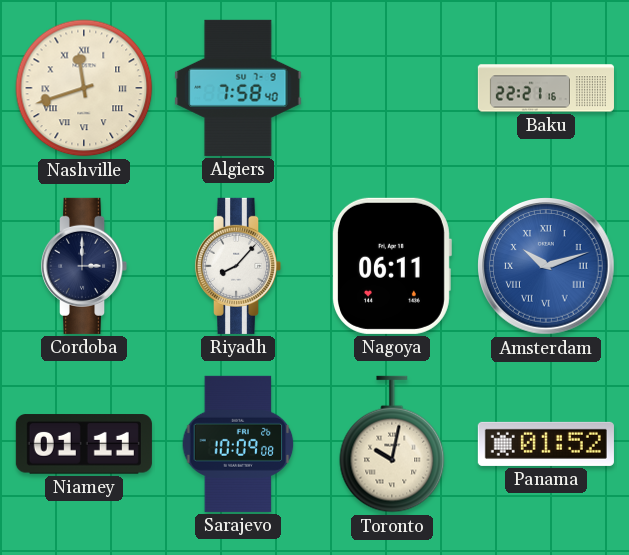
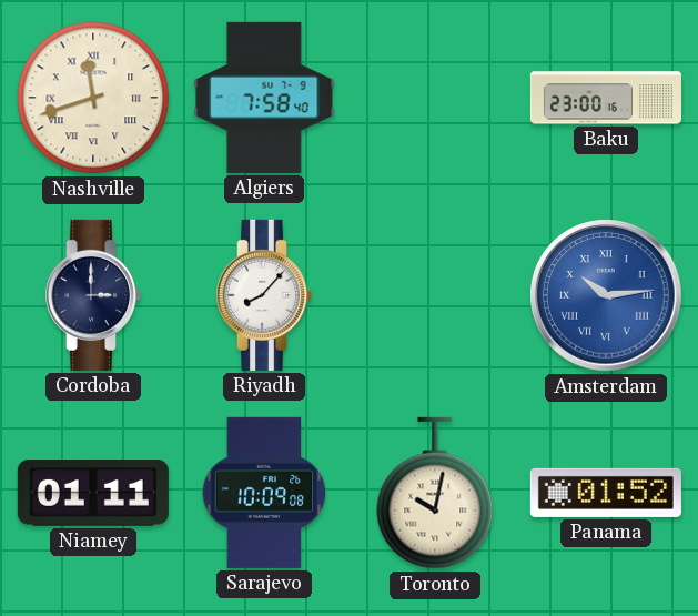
Baku: 22:21 -> 23:00
Nagoya: 06:11 -> none
Amsterdam: 10:12 -> 10:14
